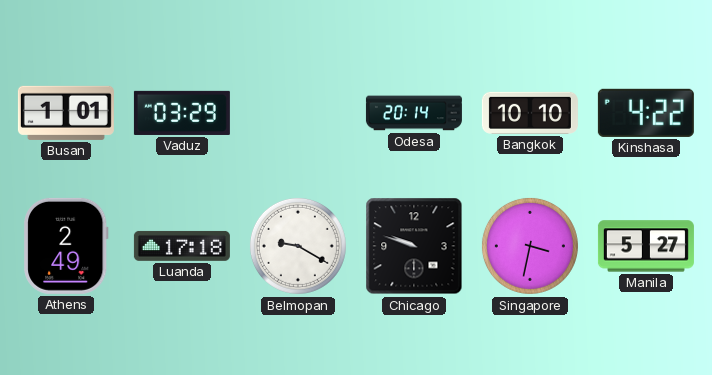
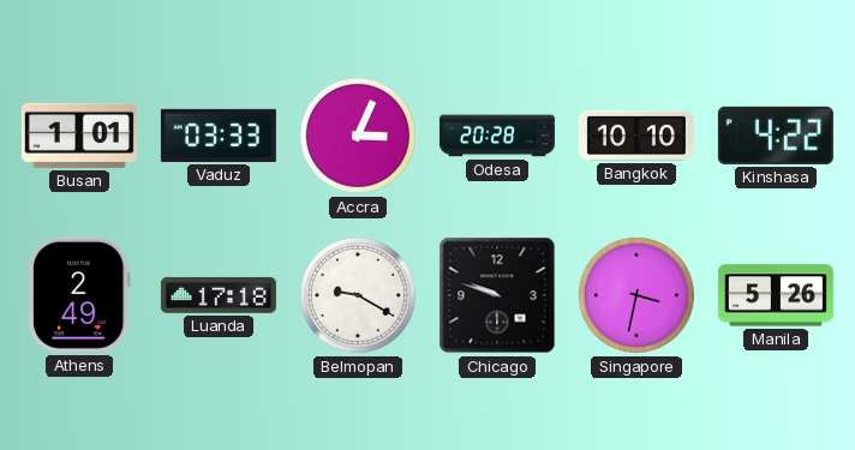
Vaduz: 03:29 -> 03:33
Accra: none -> 3:04
Odesa: 20:14 -> 20:28
Manila: 5:27 -> 5:26
